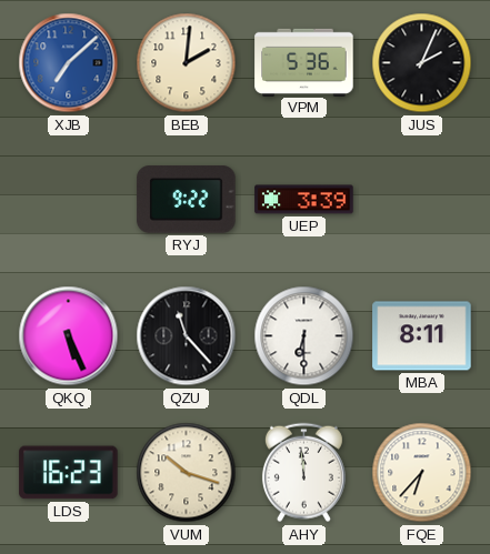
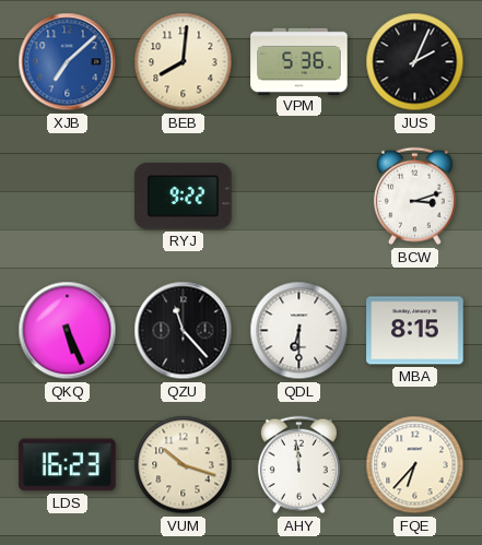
BEB: 2:01 -> 8:01
UEP: 3:39 -> none
BCW: none -> 3:12
MBA: 8:11 -> 8:15
